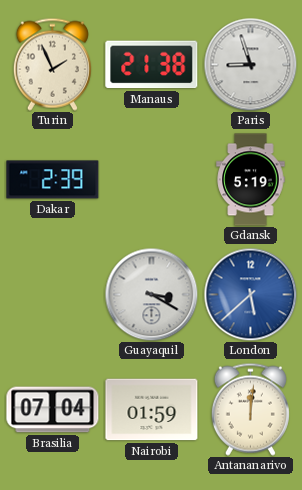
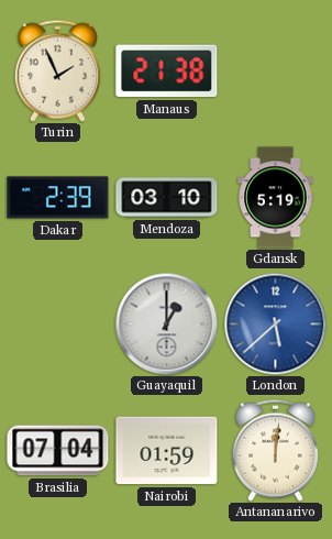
Paris: 8:57 -> none
Mendoza: none -> 03:10
Guayaquil: 3:20 -> 1:00
